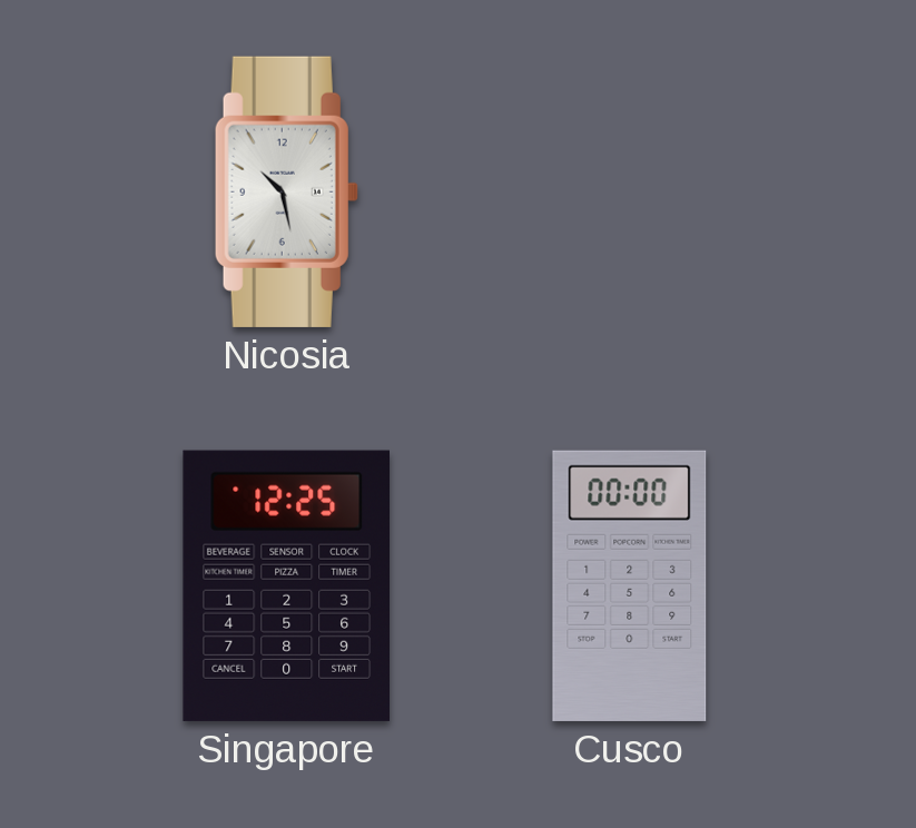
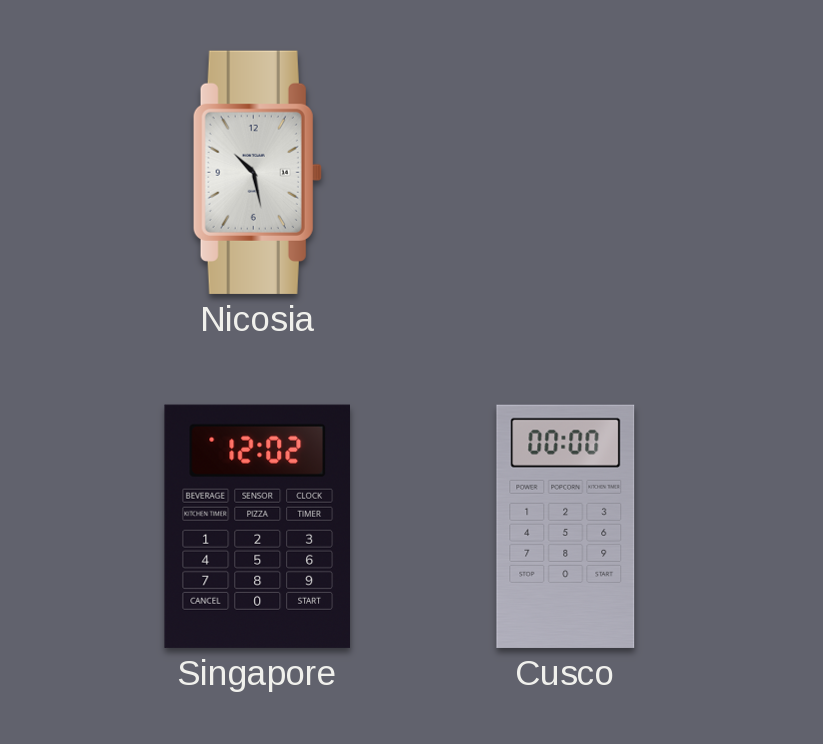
Singapore: 12:25 -> 12:02
